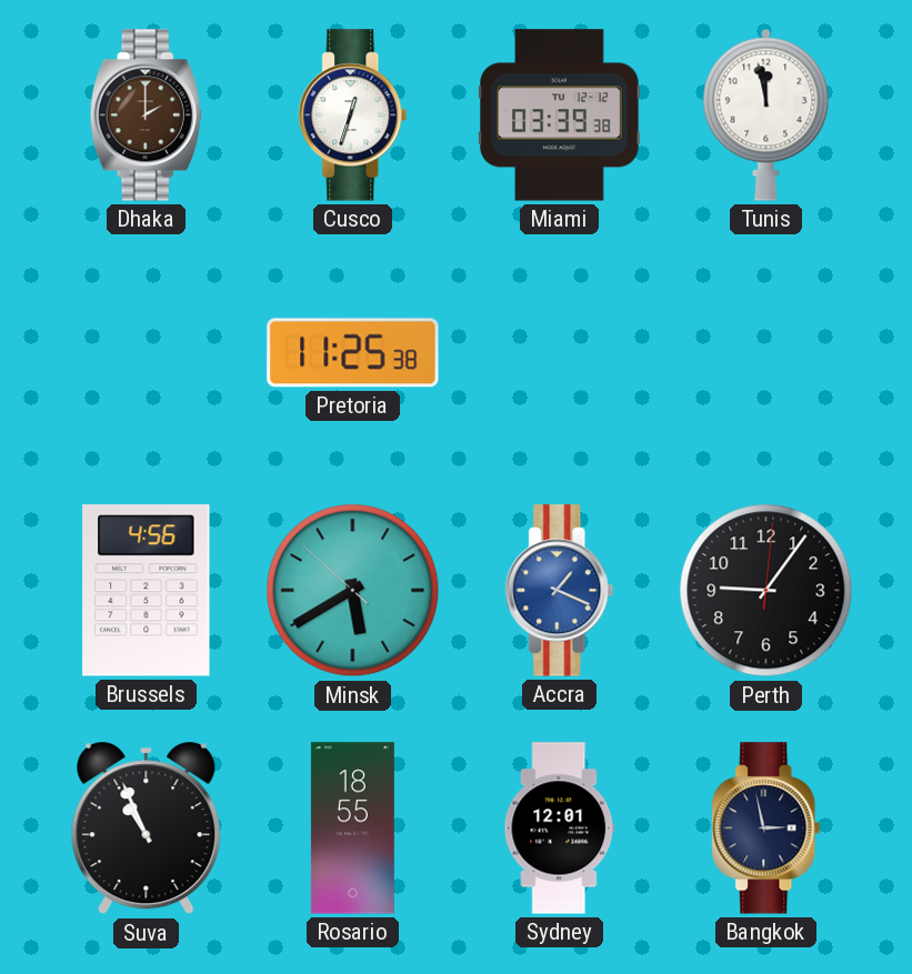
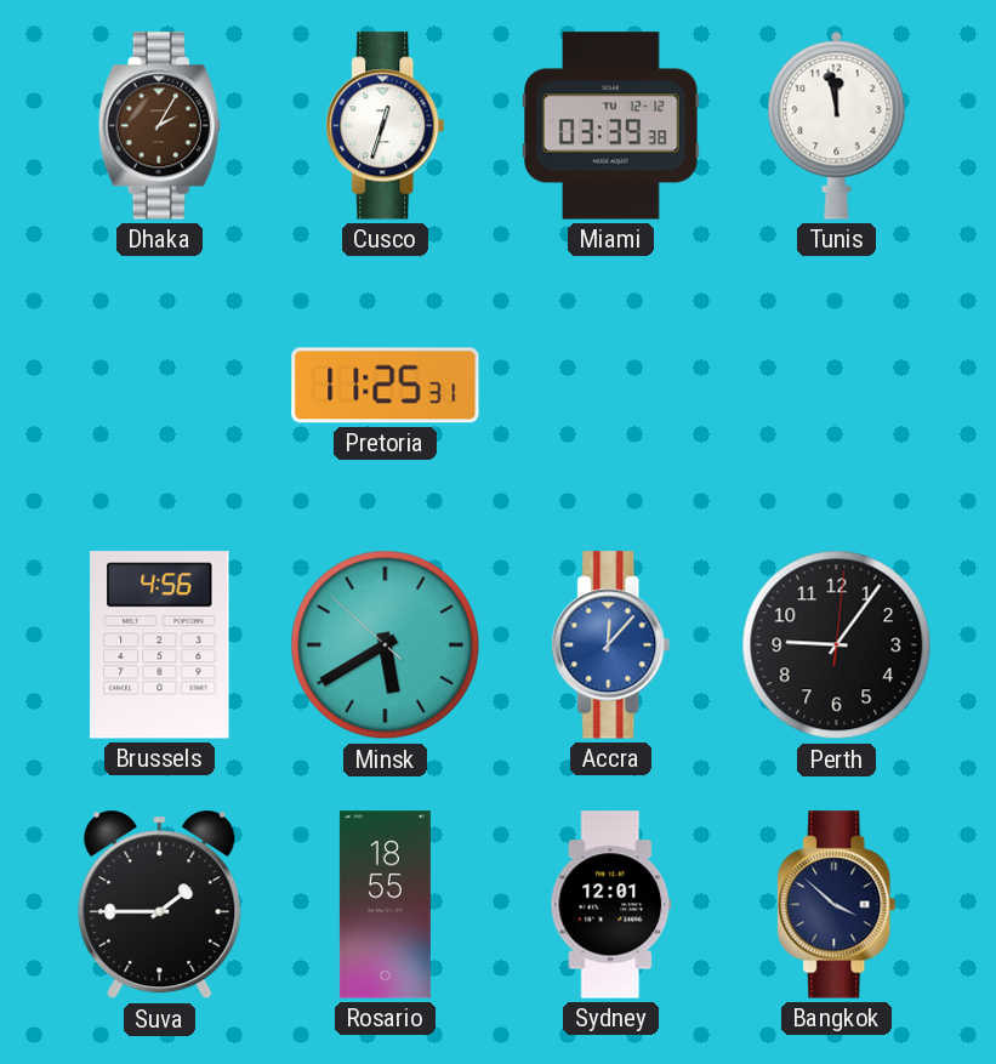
Dhaka: 2:00 -> 2:05
Pretoria: 11:25:38 -> 11:25:31
Accra: 1:19 -> 12:07
Suva: 10:56 -> 1:45
Bangkok: 2:58 -> 3:52
